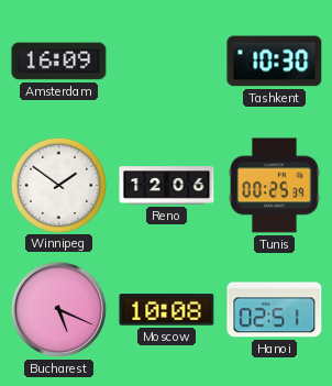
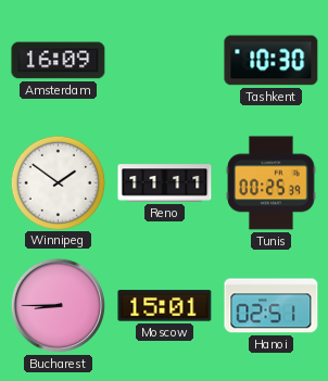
Reno: 12:06 -> 11:11
Bucharest: 5:19 -> 8:45
Moscow: 10:08 -> 15:01
